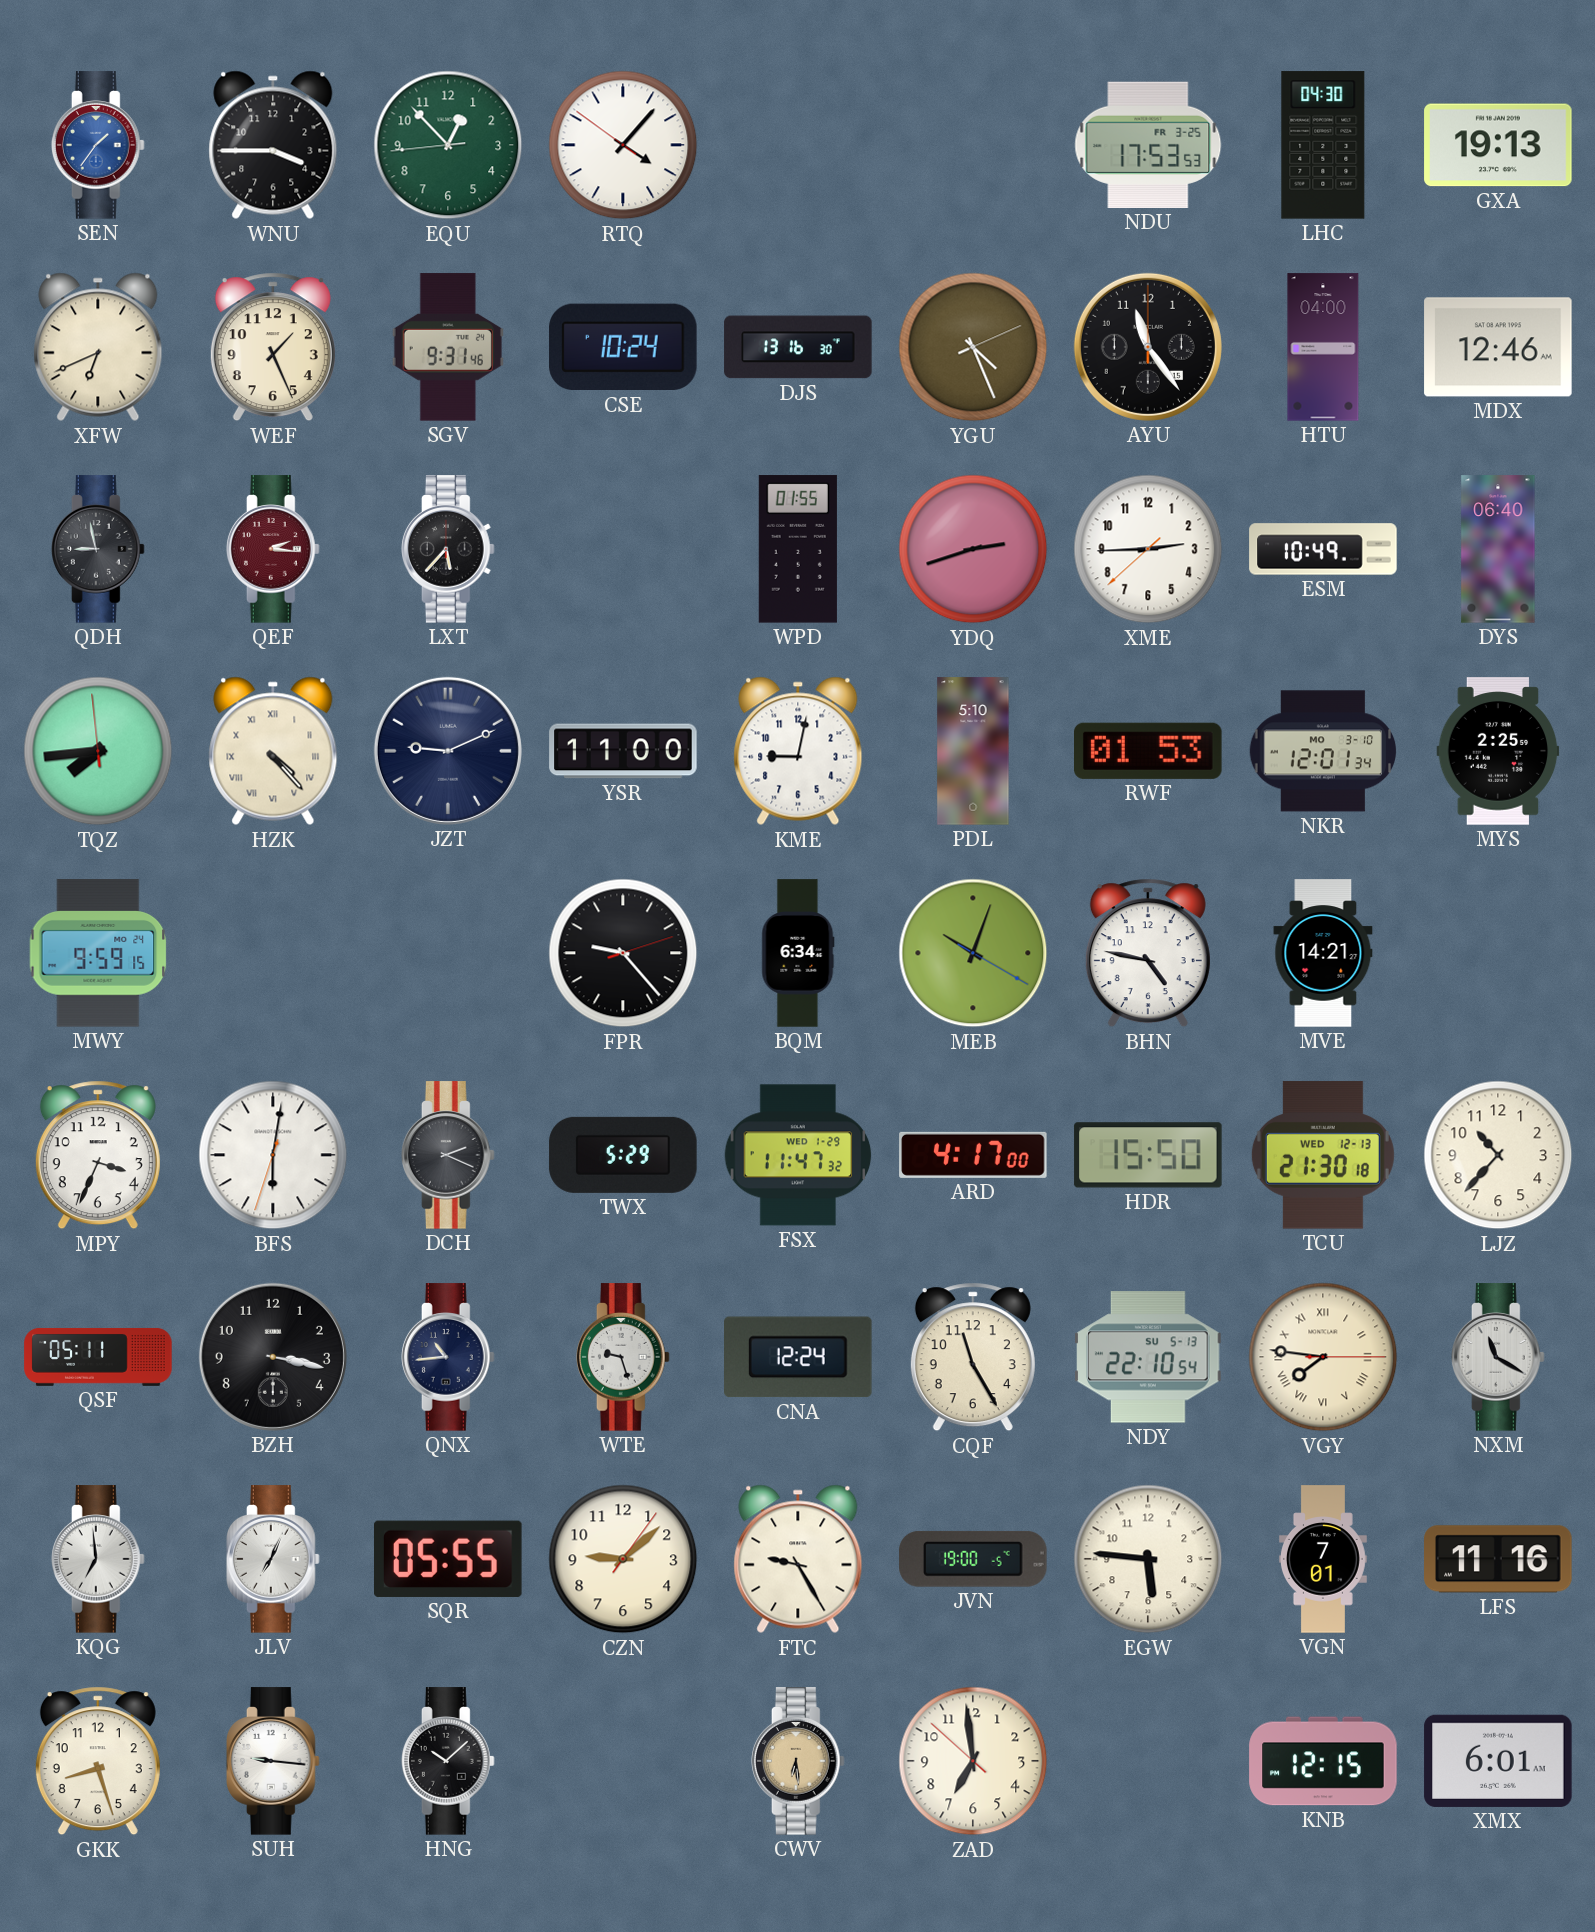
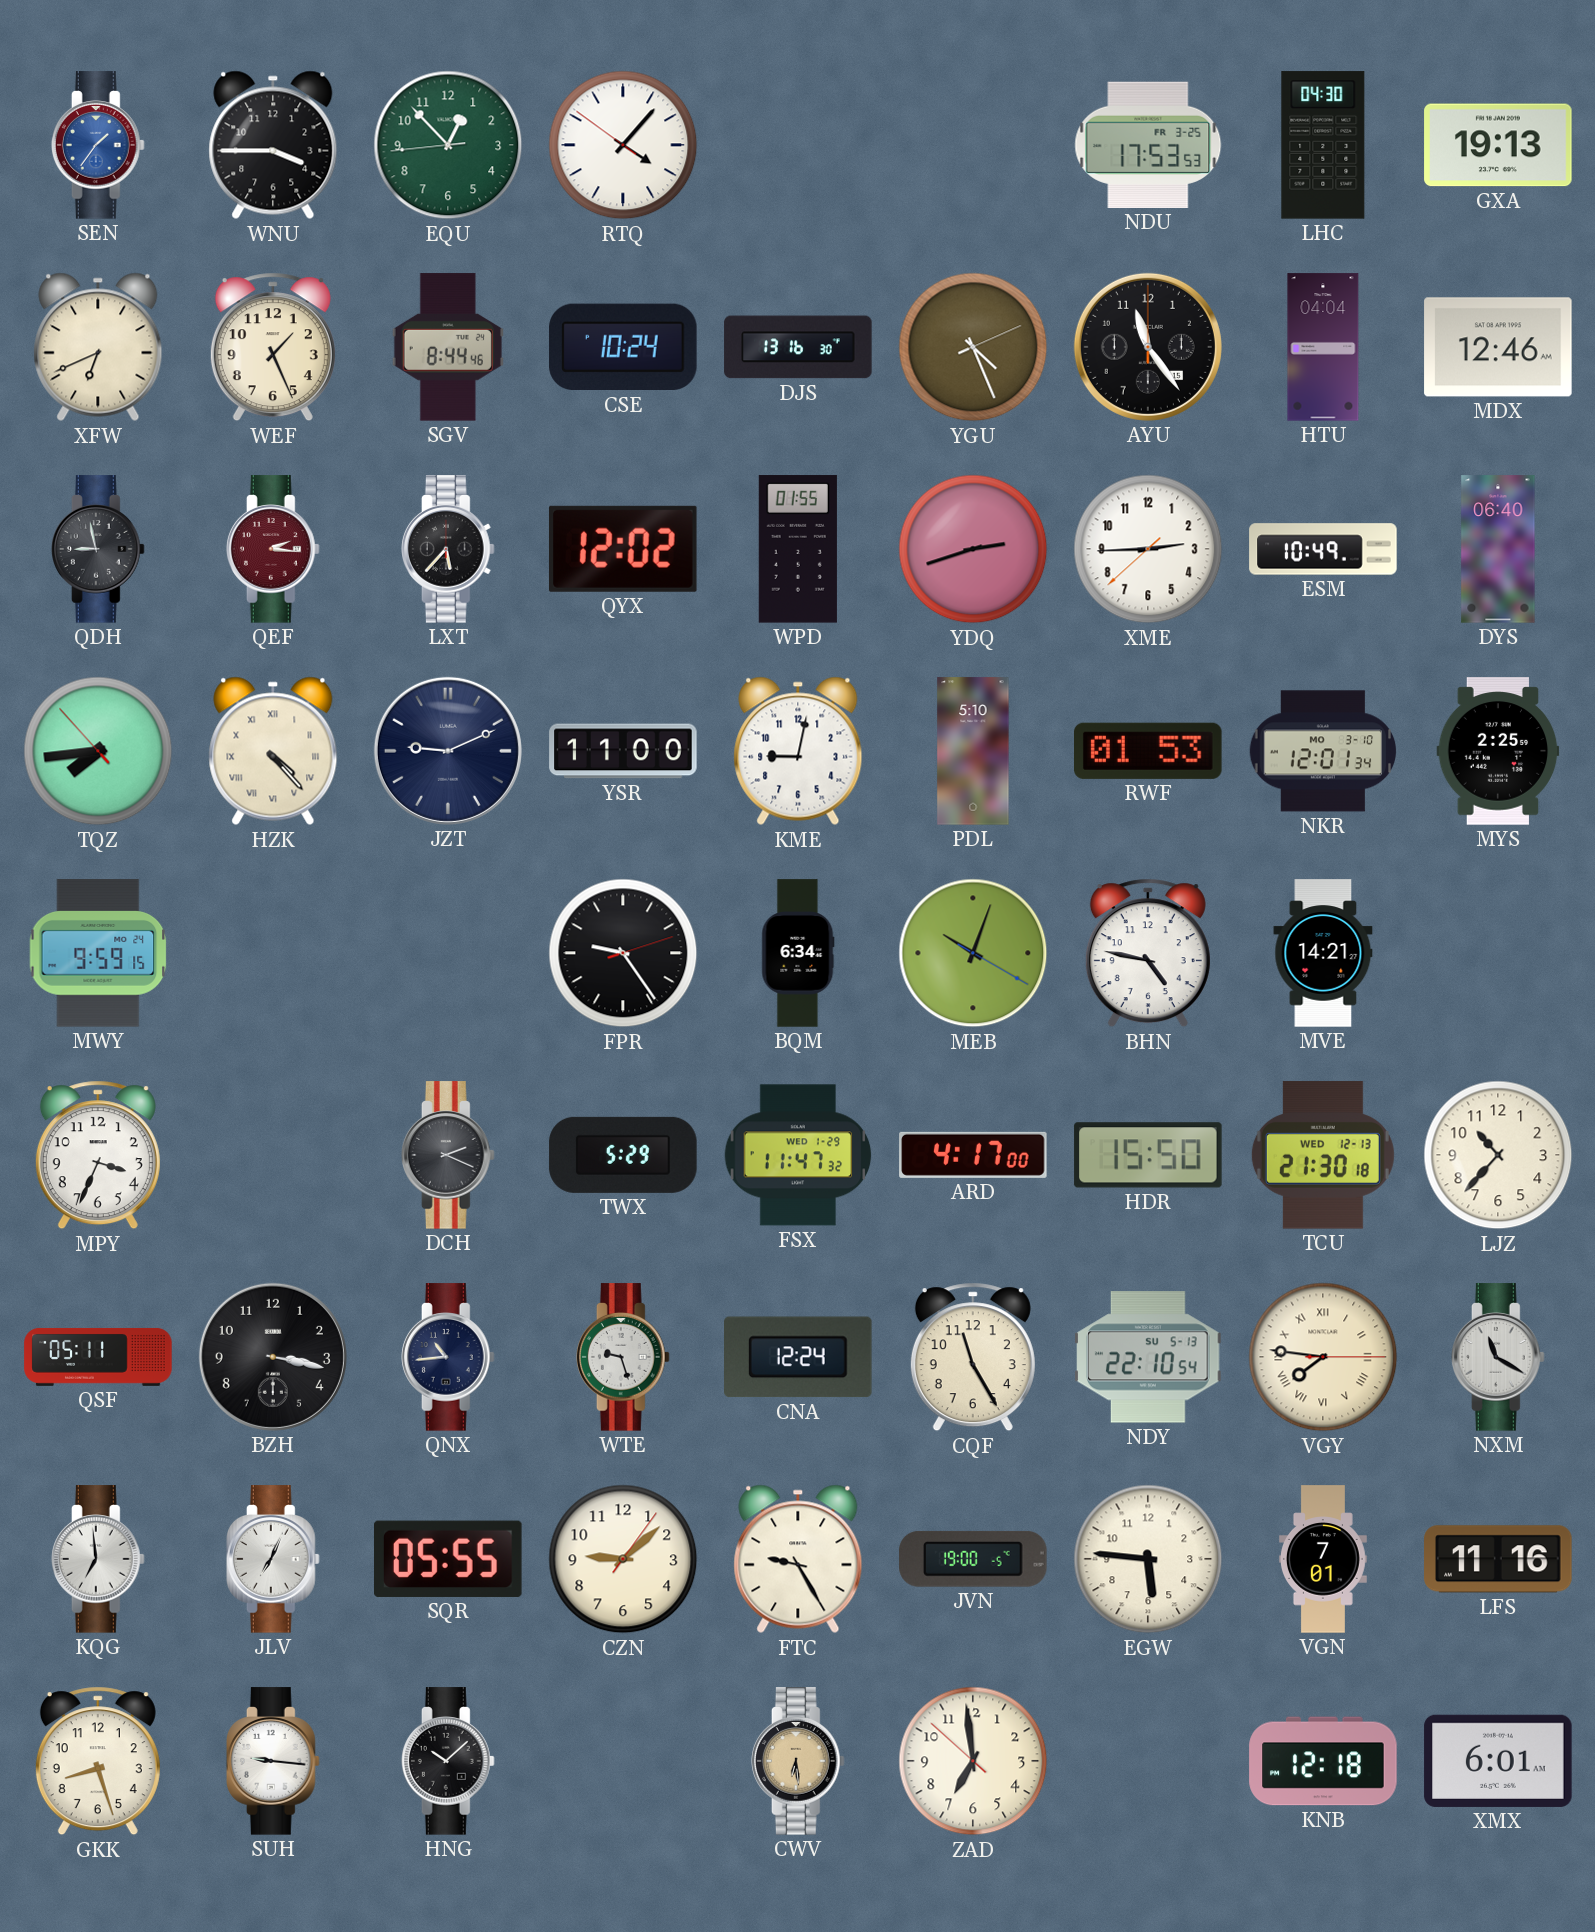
SGV: 9:31 -> 8:44
HTU: 04:00 -> 04:04
QYX: none -> 12:02
TQZ: 7:43:59 -> 7:43:53
FPR: 9:23 -> 9:24
BFS: 6:01 -> none
KNB: 12:15 -> 12:18
